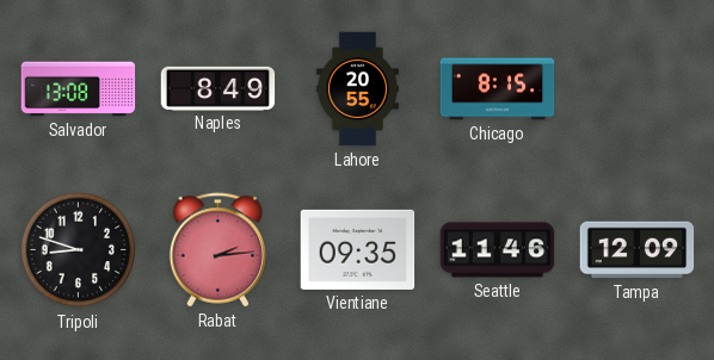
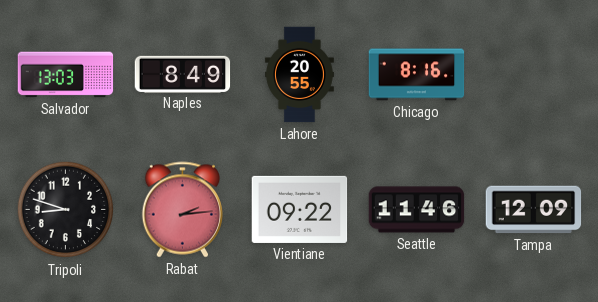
Salvador: 13:08 -> 13:03
Chicago: 8:15 -> 8:16
Vientiane: 09:35 -> 09:22
